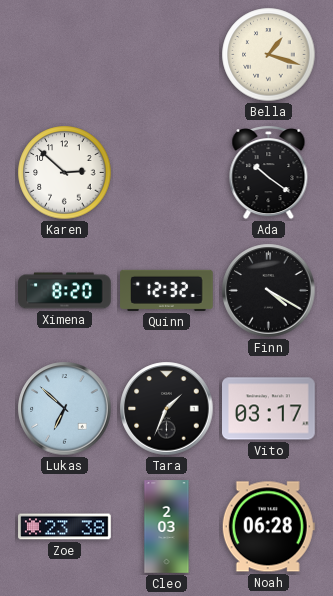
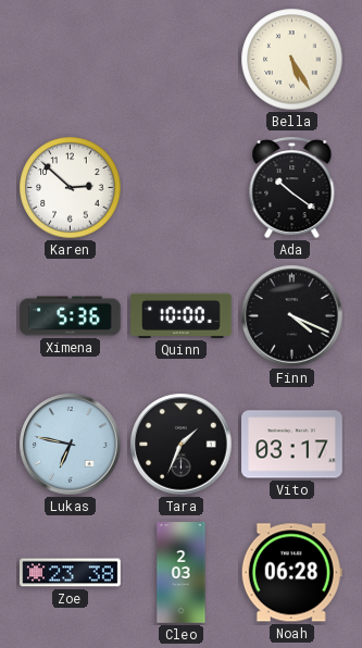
Bella: 1:18 -> 5:25
Ximena: 8:20 -> 5:36
Quinn: 12:32 -> 10:00
Finn: 4:20 -> 4:19
Lukas: 6:52 -> 6:47
